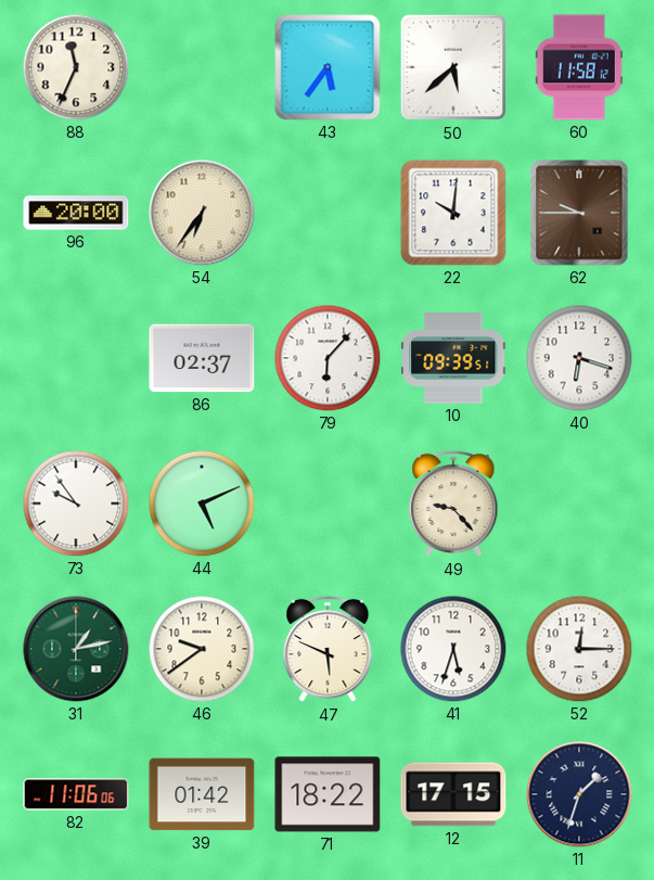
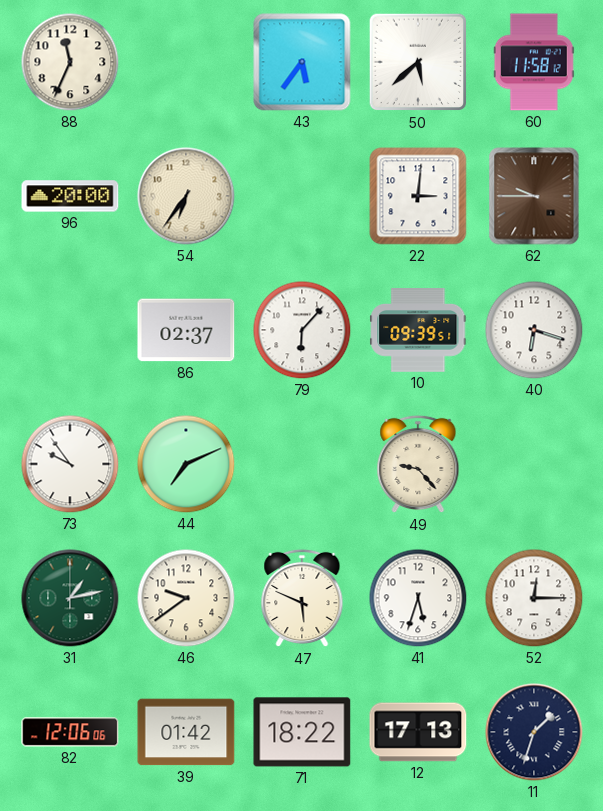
22: 10:01 -> 3:01
44: 5:11 -> 7:11
82: 11:06 -> 12:06
12: 17:15 -> 17:13
